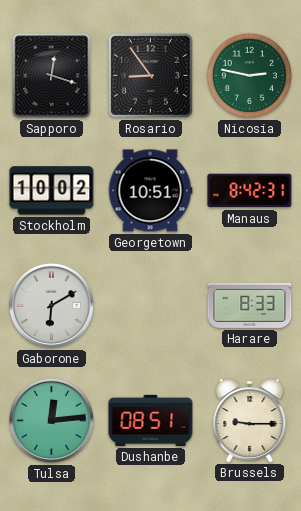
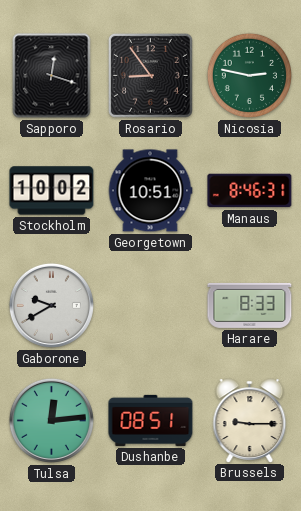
Manaus: 8:42 -> 8:46
Gaborone: 6:10 -> 9:40
